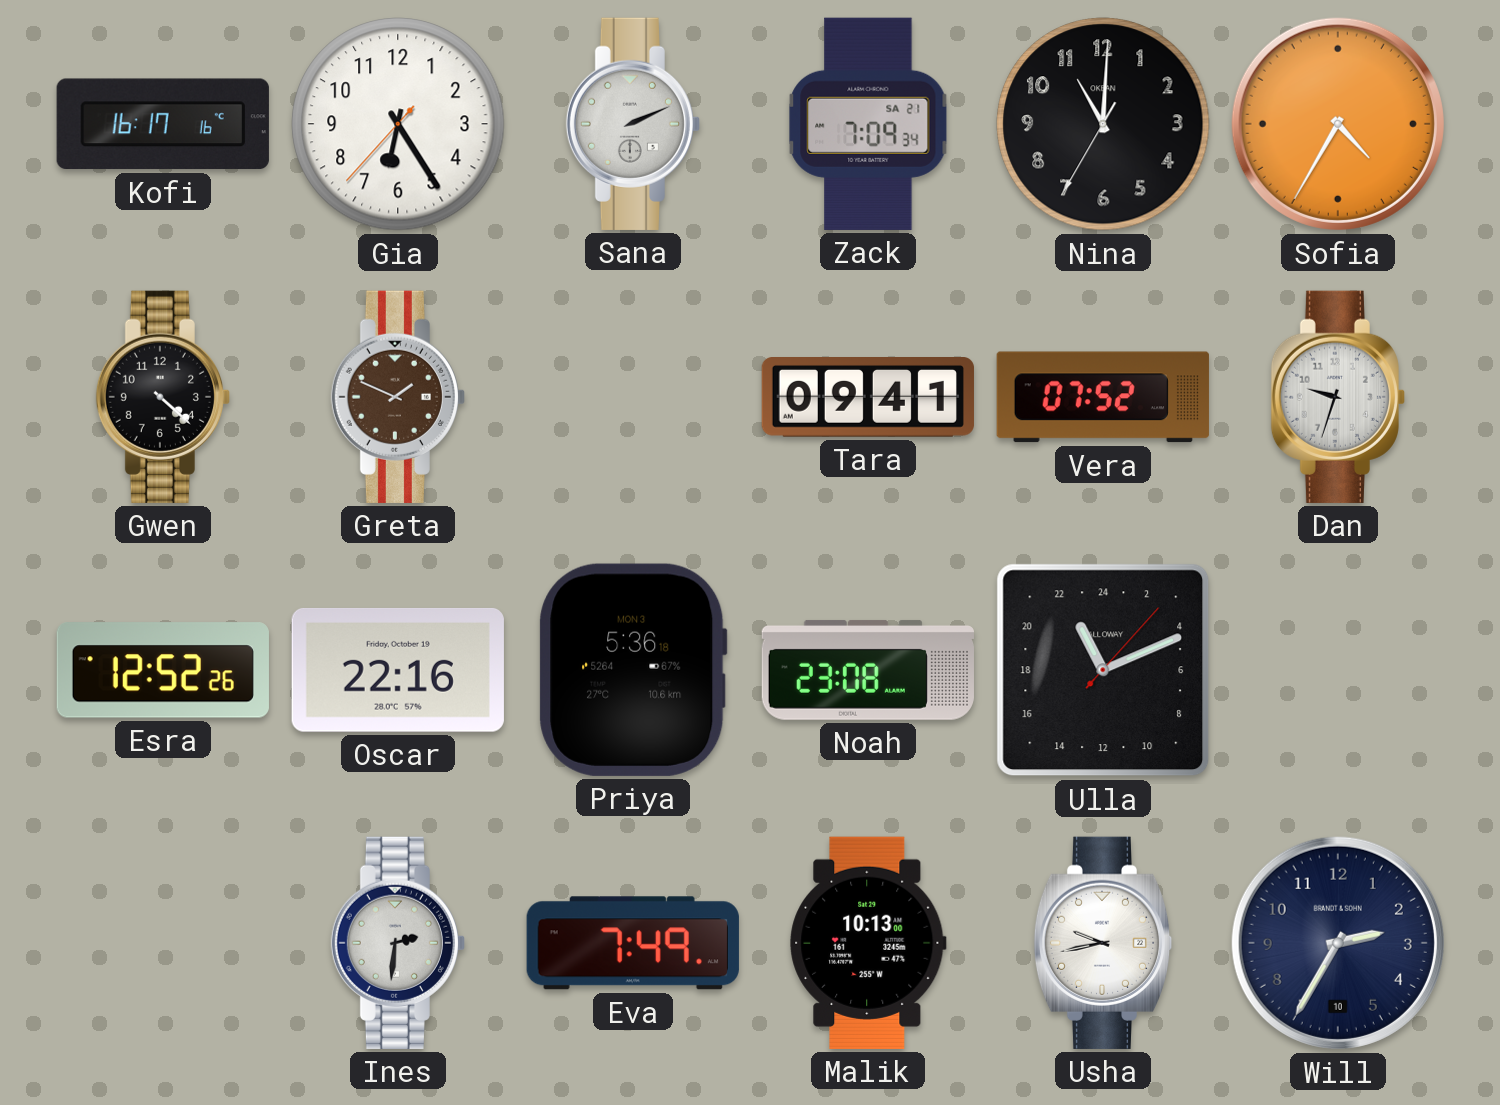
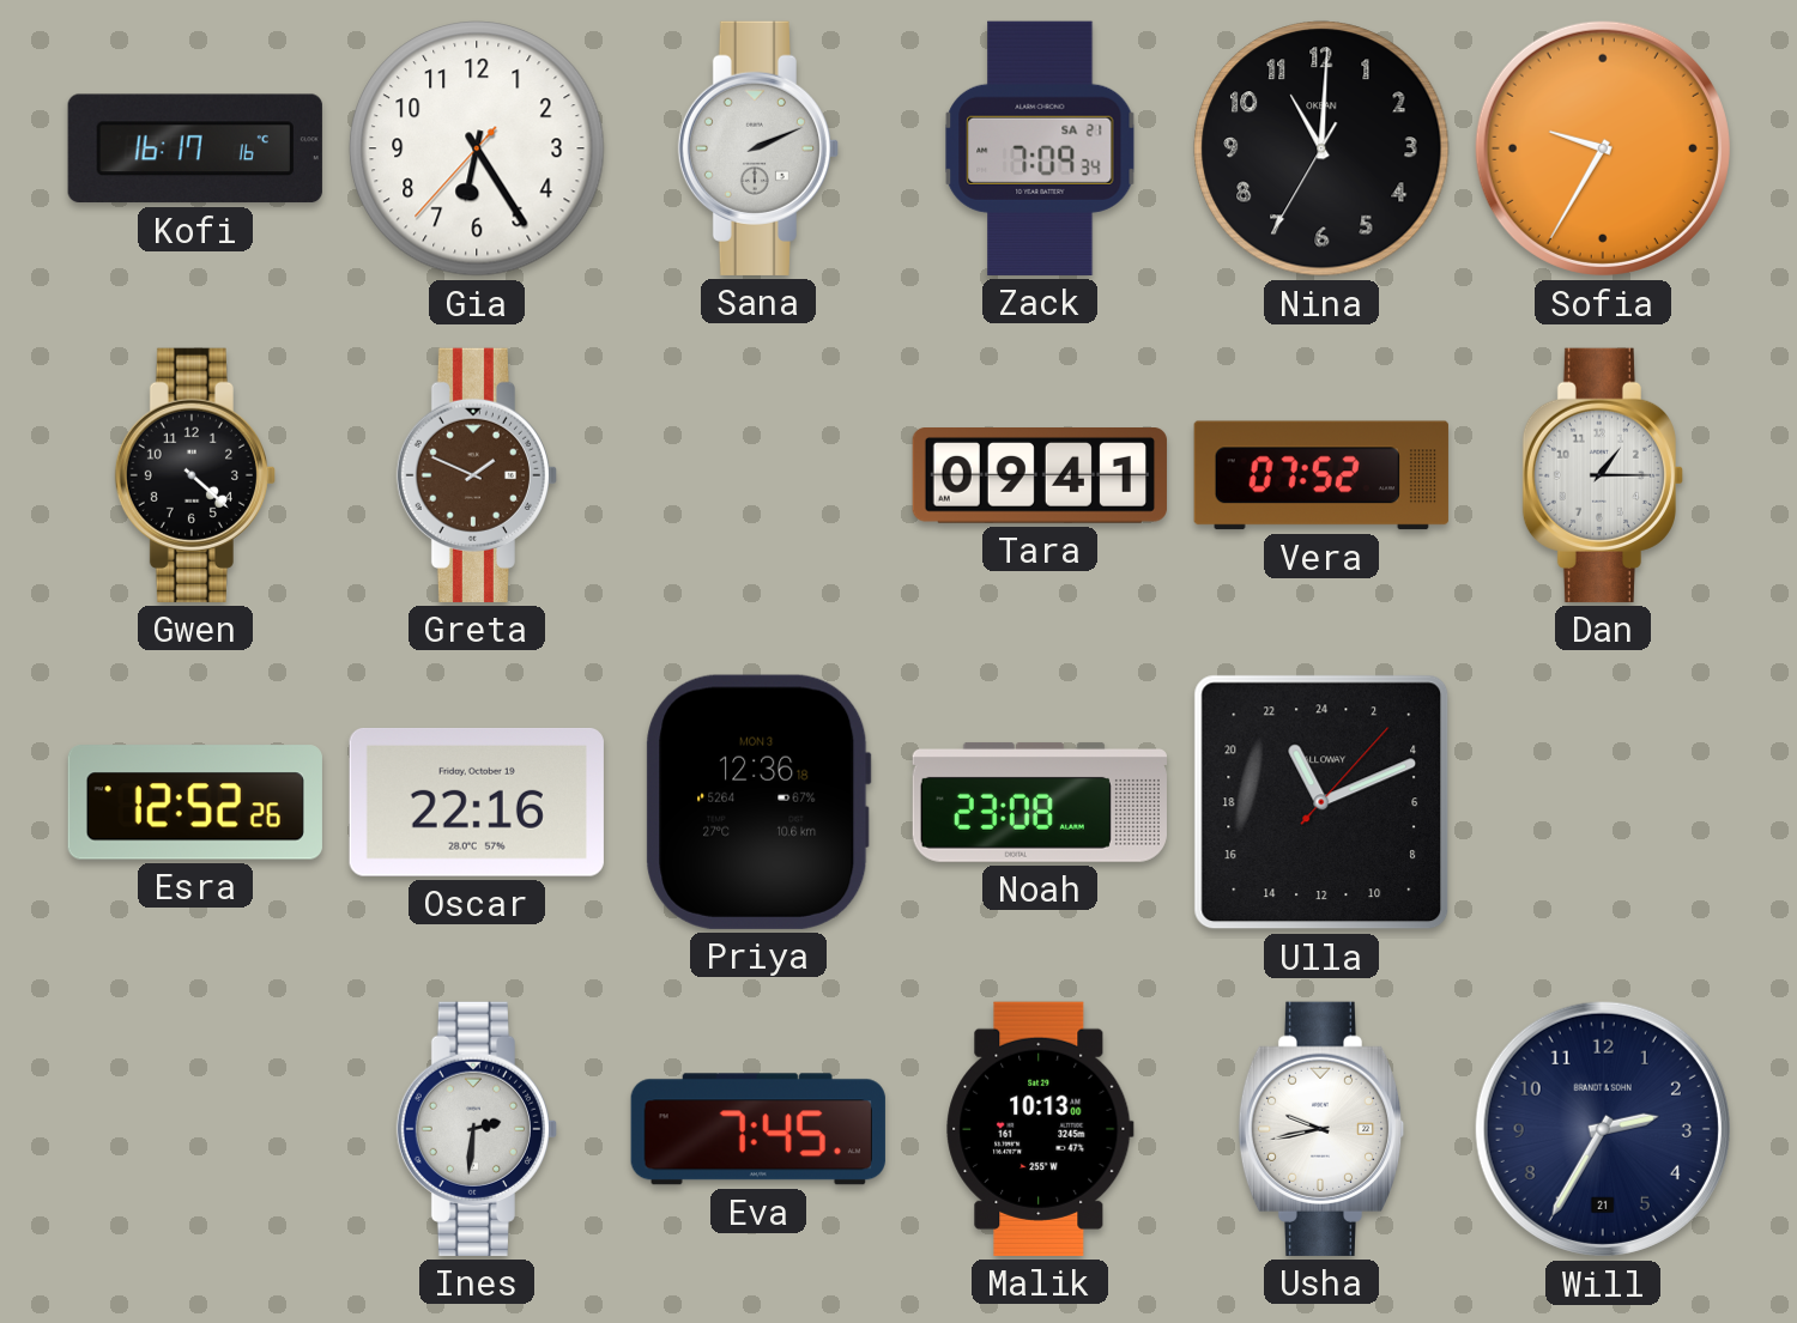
Sofia: 4:35 -> 9:35
Dan: 9:33 -> 1:15
Priya: 5:36 -> 12:36
Eva: 7:49 -> 7:45
Will date: 10 -> 21
